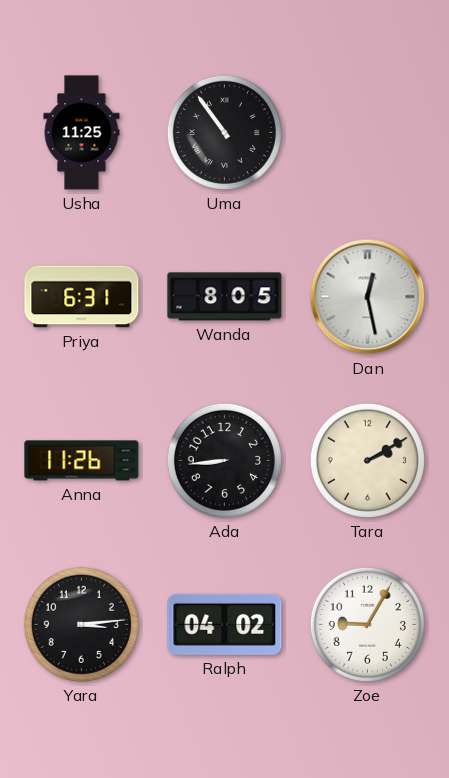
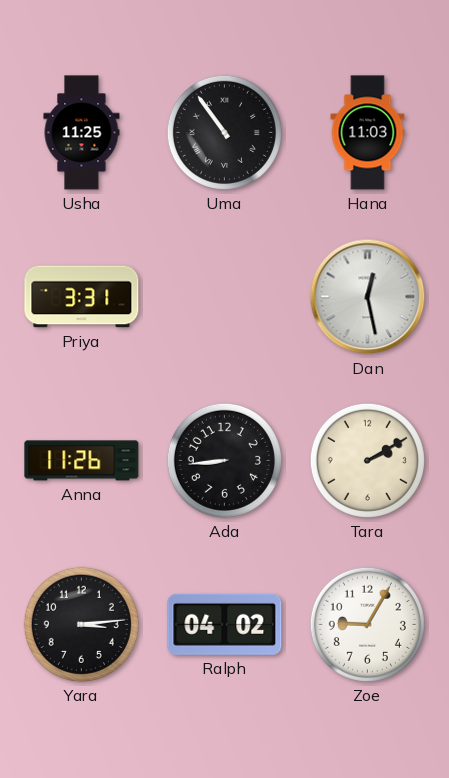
Hana: none -> 11:03
Priya: 6:31 -> 3:31
Wanda: 8:05 -> none
